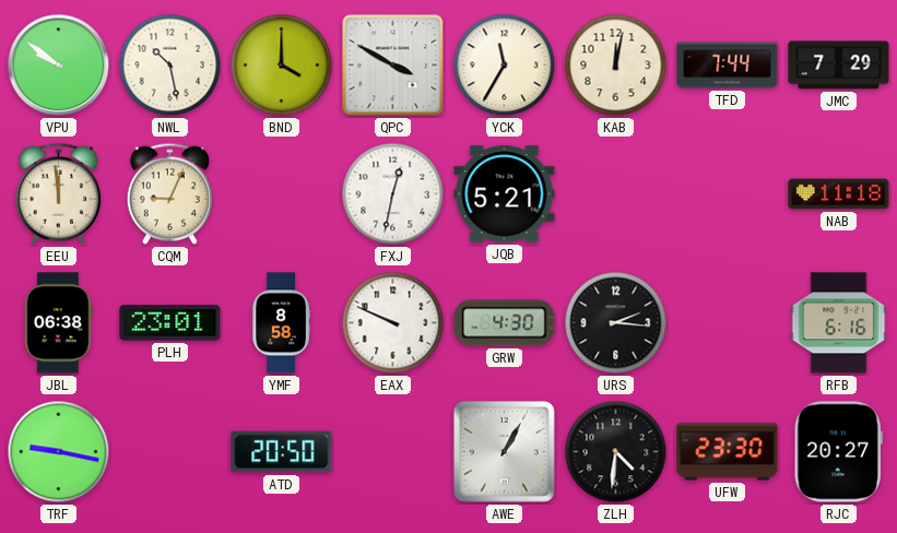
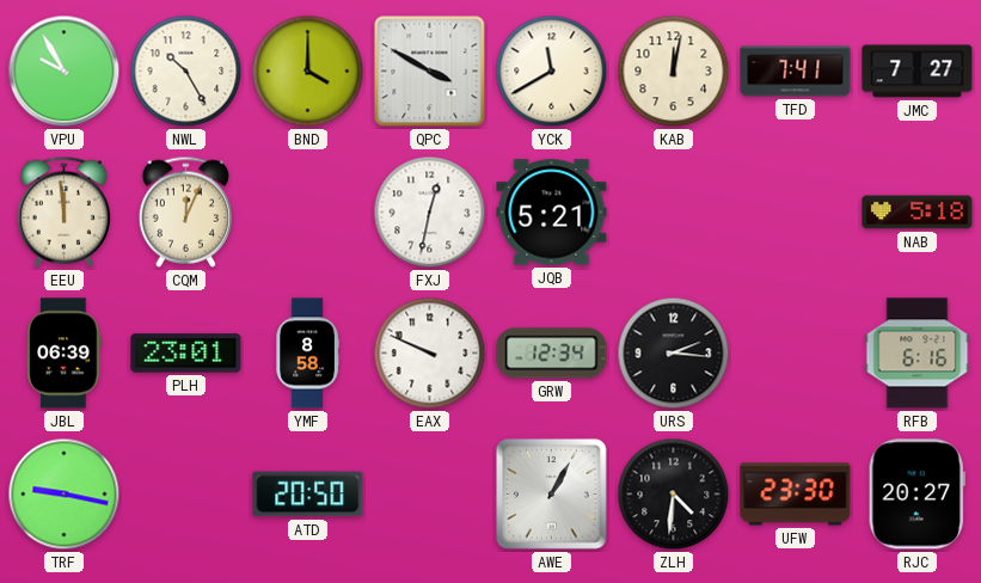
VPU: 9:51 -> 9:55
NWL: 10:28 -> 10:25
YCK: 11:35 -> 11:40
TFD: 7:44 -> 7:41
JMC: 7:29 -> 7:27
CQM: 9:04 -> 12:04
NAB: 11:18 -> 5:18
JBL: 06:38 -> 06:39
GRW: 4:30 -> 12:34
